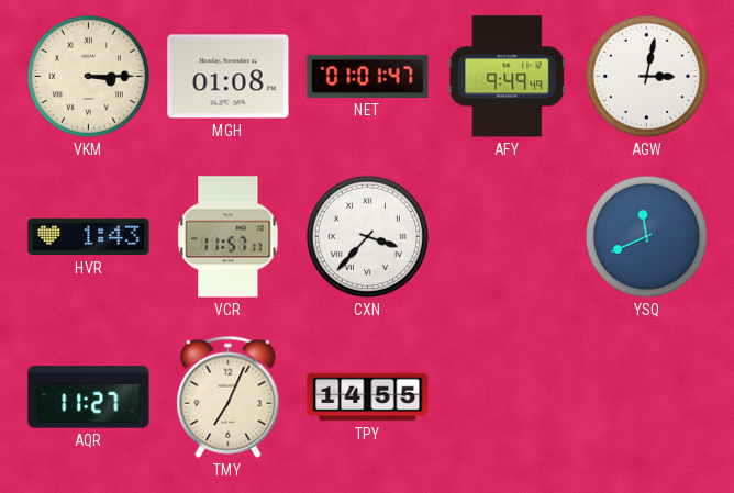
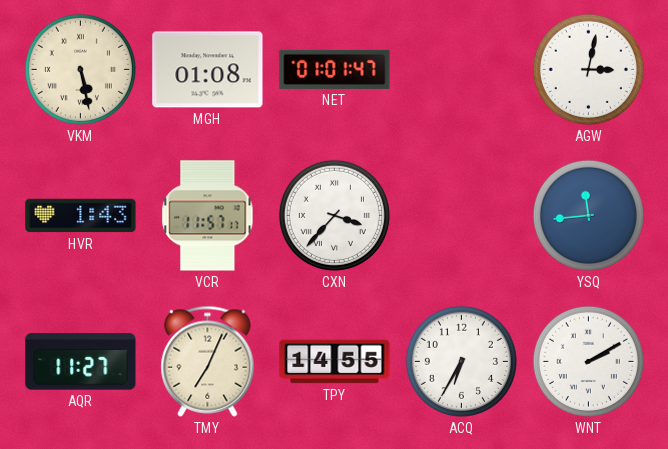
VKM: 3:15 -> 5:28
AFY: 9:49 -> none
YSQ: 11:41 -> 11:44
ACQ: none -> 6:35
WNT: none -> 2:10
